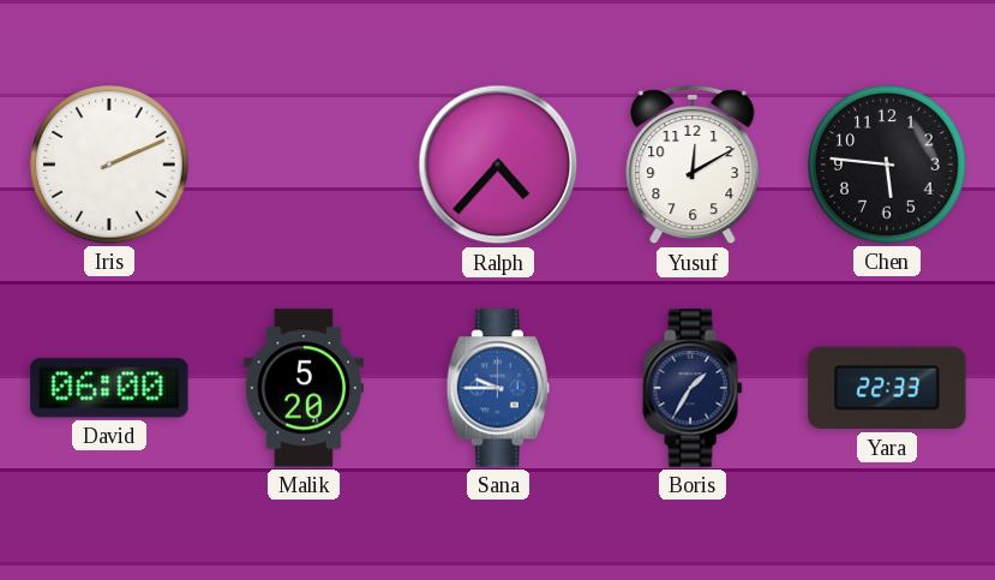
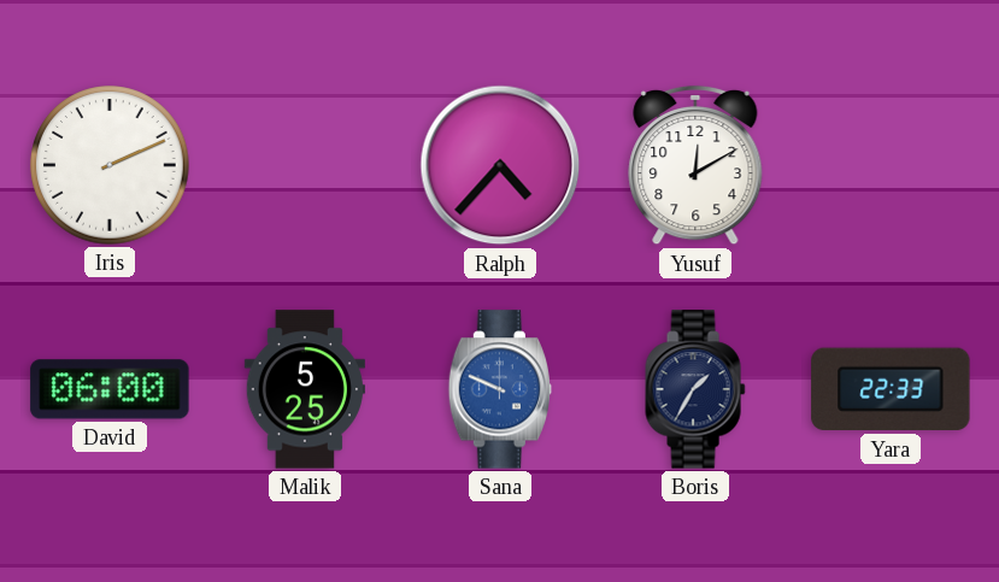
Chen: 5:46 -> none
Malik: 5:20 -> 5:25
Sana: 9:45 -> 9:49
